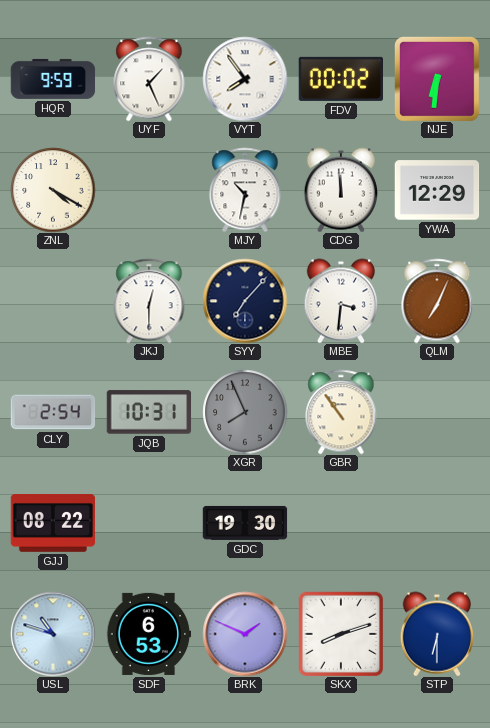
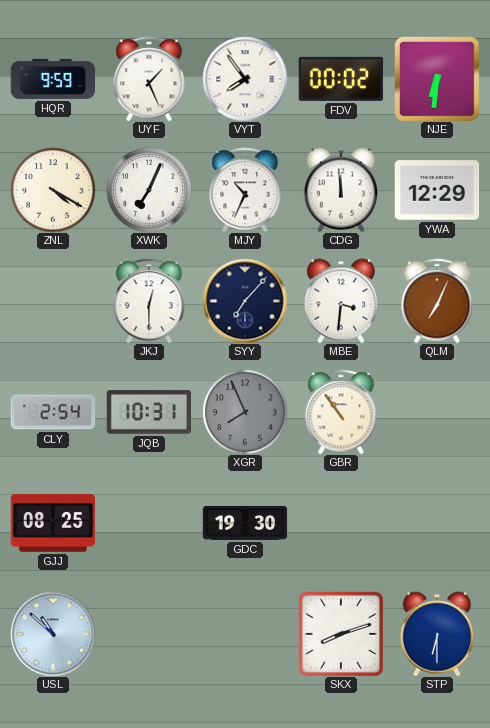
XWK: none -> 7:04
MJY: 10:32 -> 10:34
GJJ: 08:22 -> 08:25
USL: 10:48 -> 10:52
SDF: 6:53 -> none
BRK: 1:49 -> none
